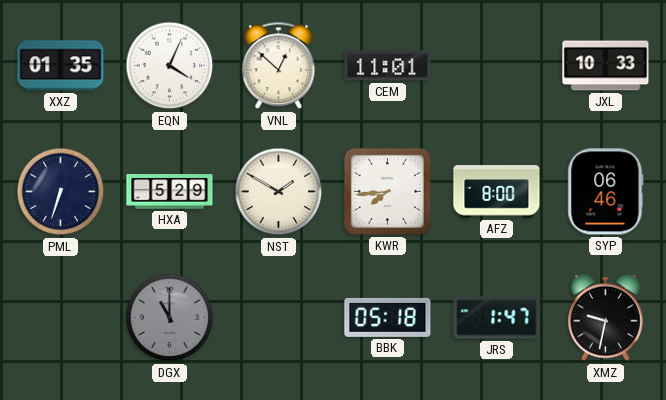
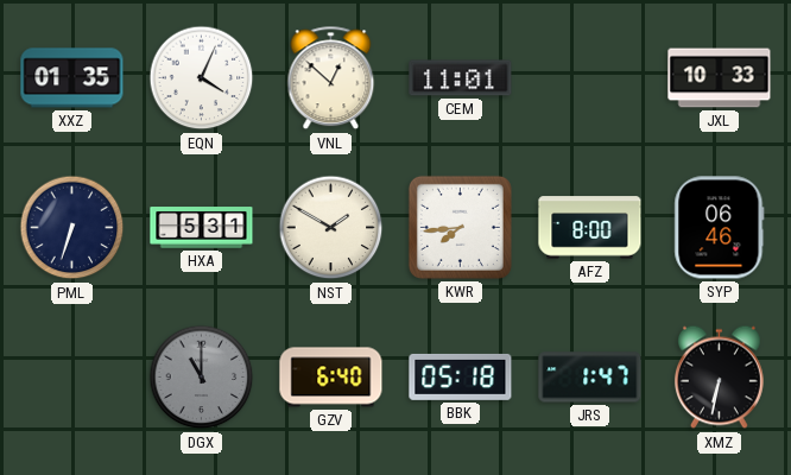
HXA: 5:29 -> 5:31
GZV: none -> 6:40
XMZ: 9:32 -> 6:32
